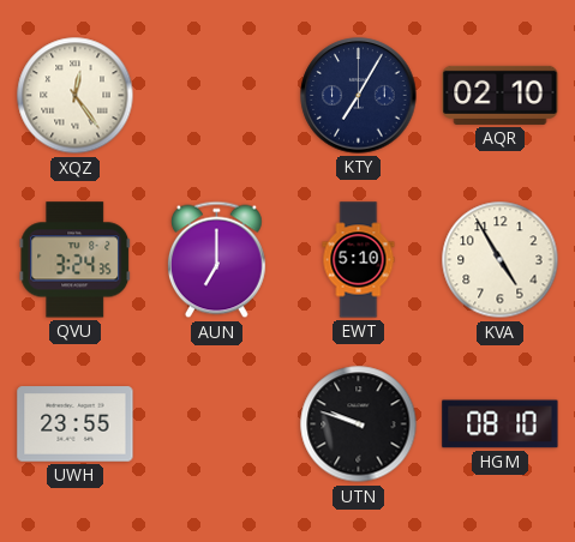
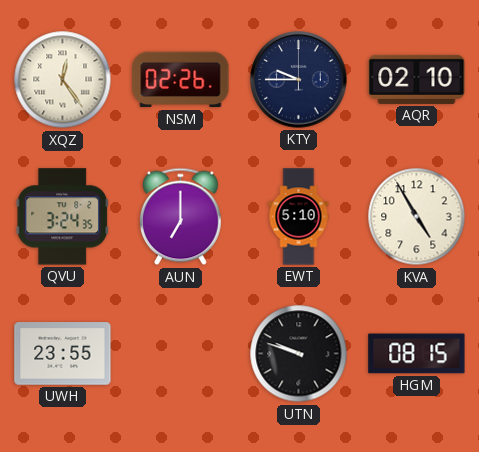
NSM: none -> 02:26
KTY: 7:05 -> 9:45
HGM: 08:10 -> 08:15
